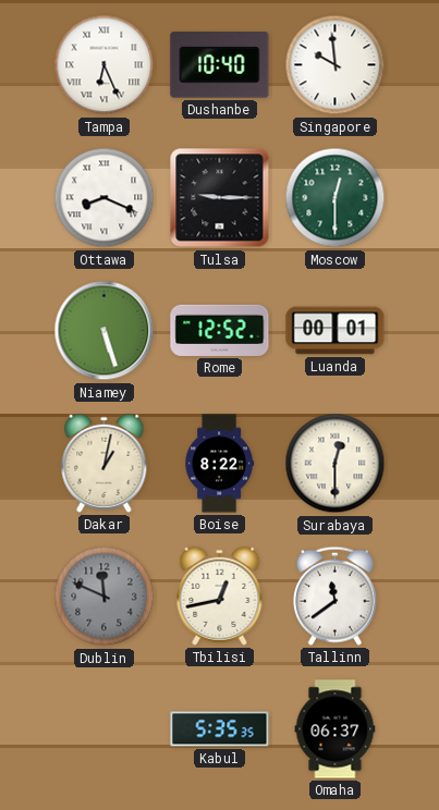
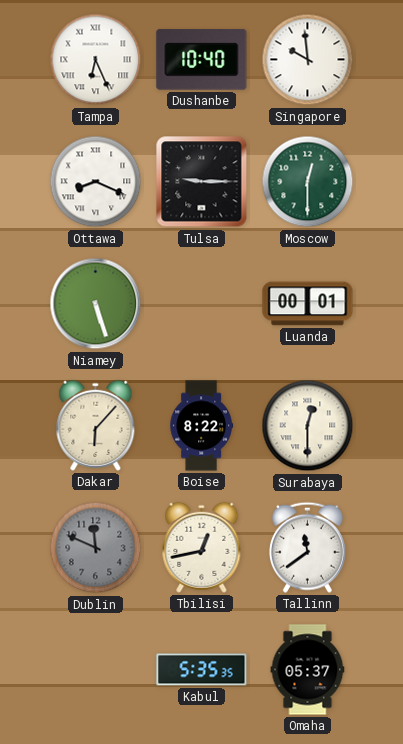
Rome: 12:52 -> none
Dakar: 1:02 -> 6:07
Omaha: 06:37 -> 05:37
